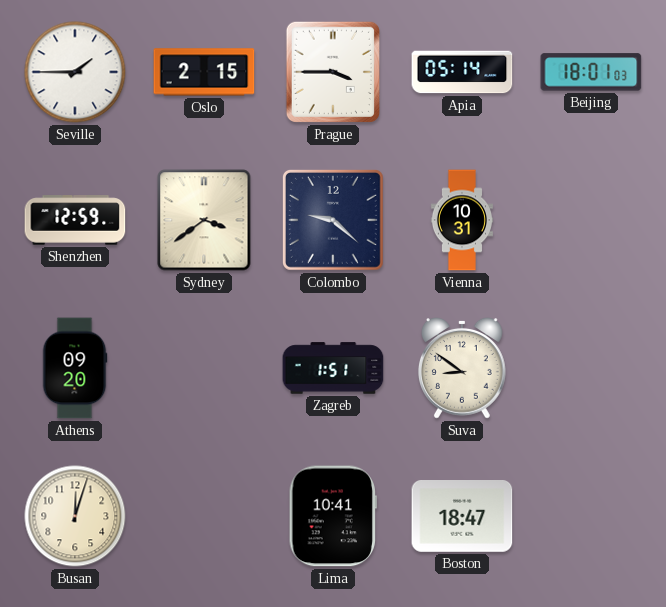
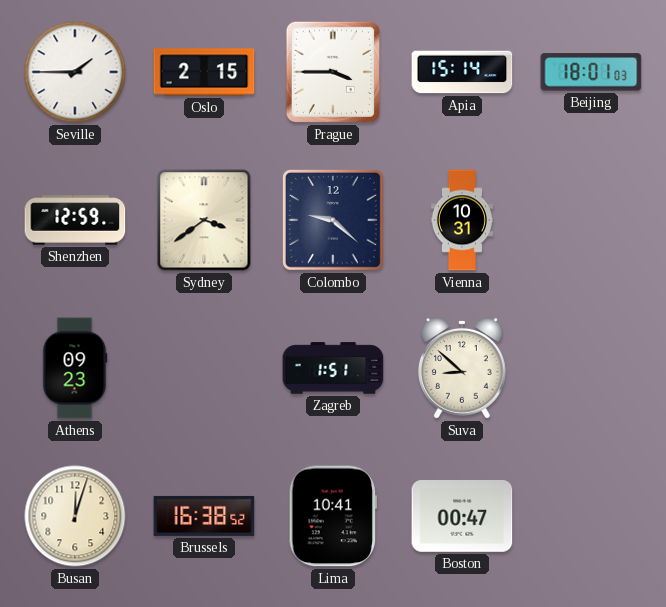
Apia: 05:14 -> 15:14
Athens: 09:20 -> 09:23
Suva: 8:51 -> 8:52
Brussels: none -> 16:38
Boston: 18:47 -> 00:47
